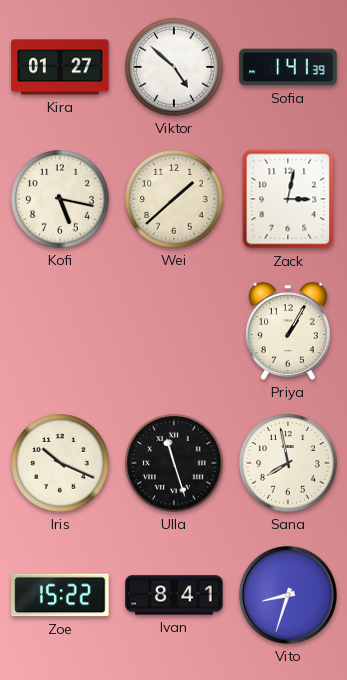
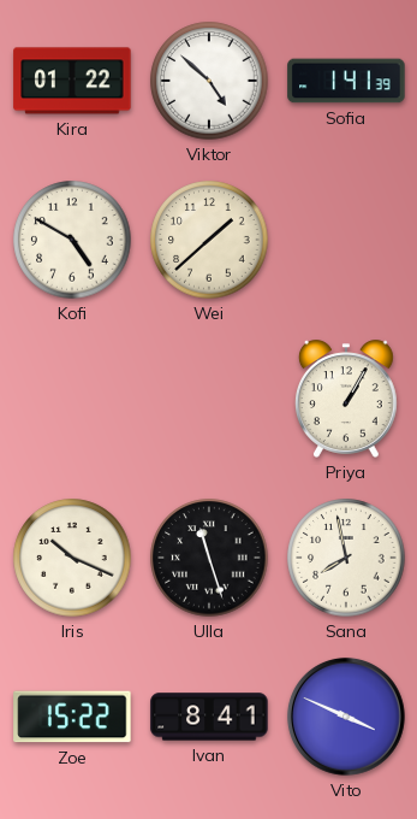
Kira: 01:27 -> 01:22
Kofi: 5:17 -> 4:50
Zack: 3:02 -> none
Vito: 8:33 -> 3:49
